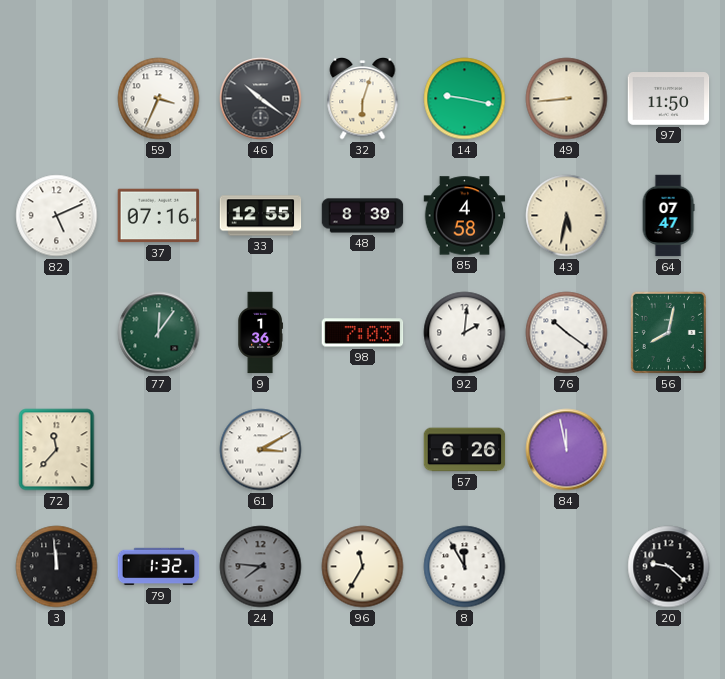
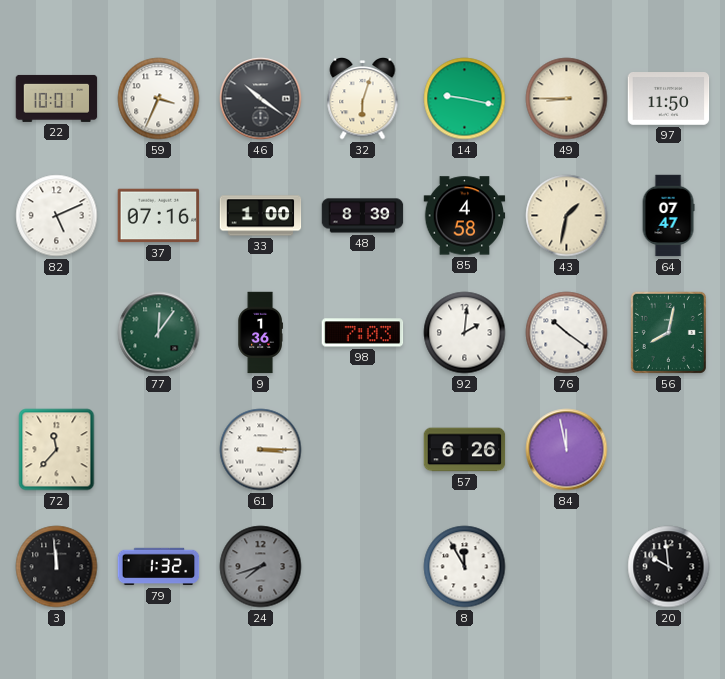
22: none -> 10:01
49: 8:44 -> 8:45
33: 12:55 -> 1:00
43: 5:32 -> 1:32
61: 3:10 -> 3:15
24: 7:46 -> 7:42
96: 11:35 -> none
20: 9:22 -> 9:59
